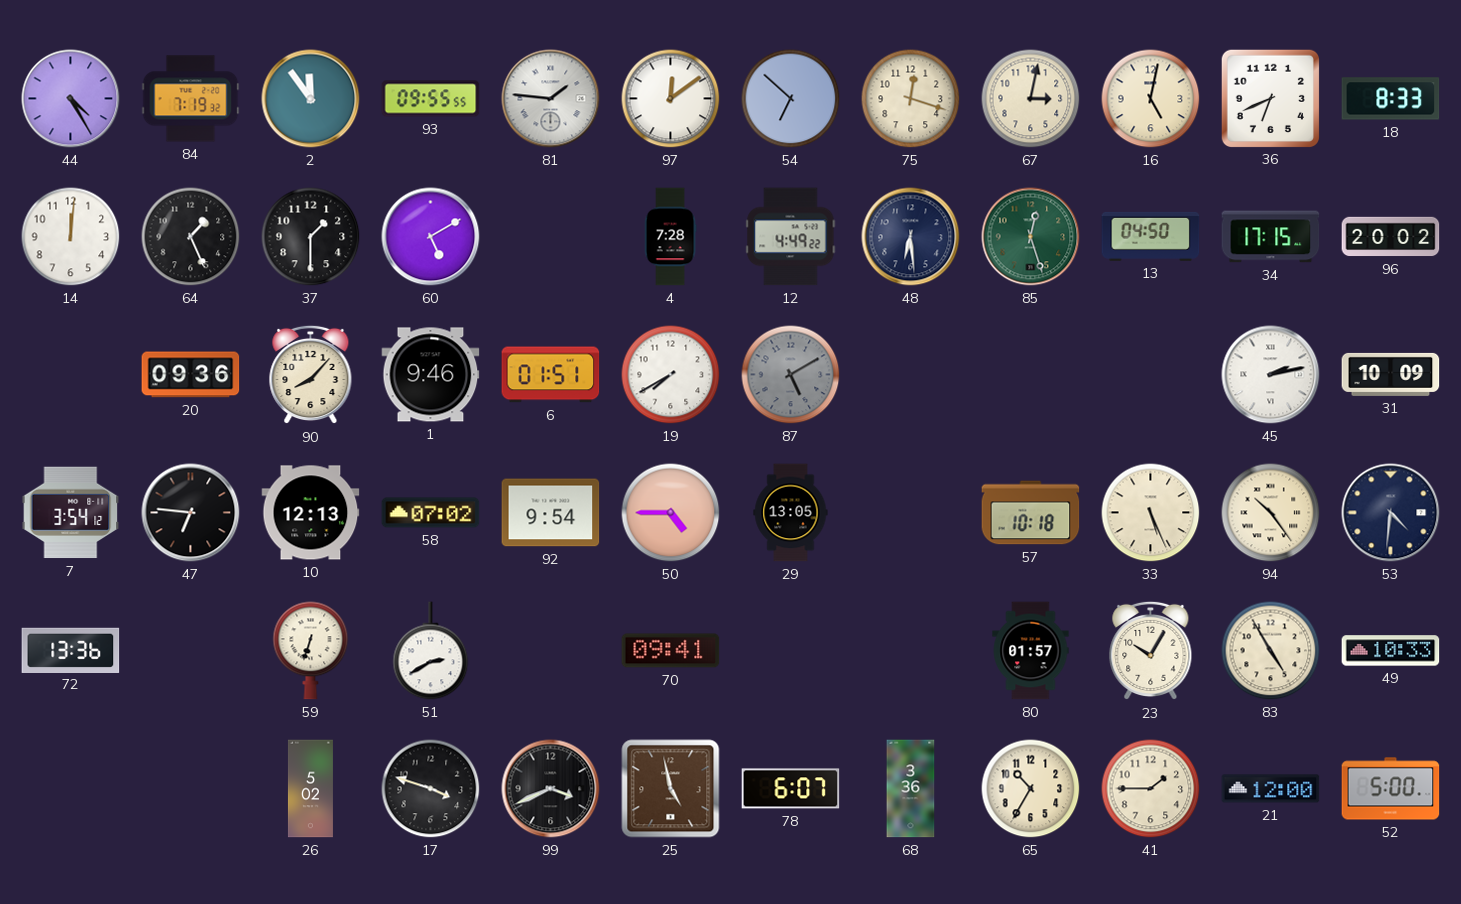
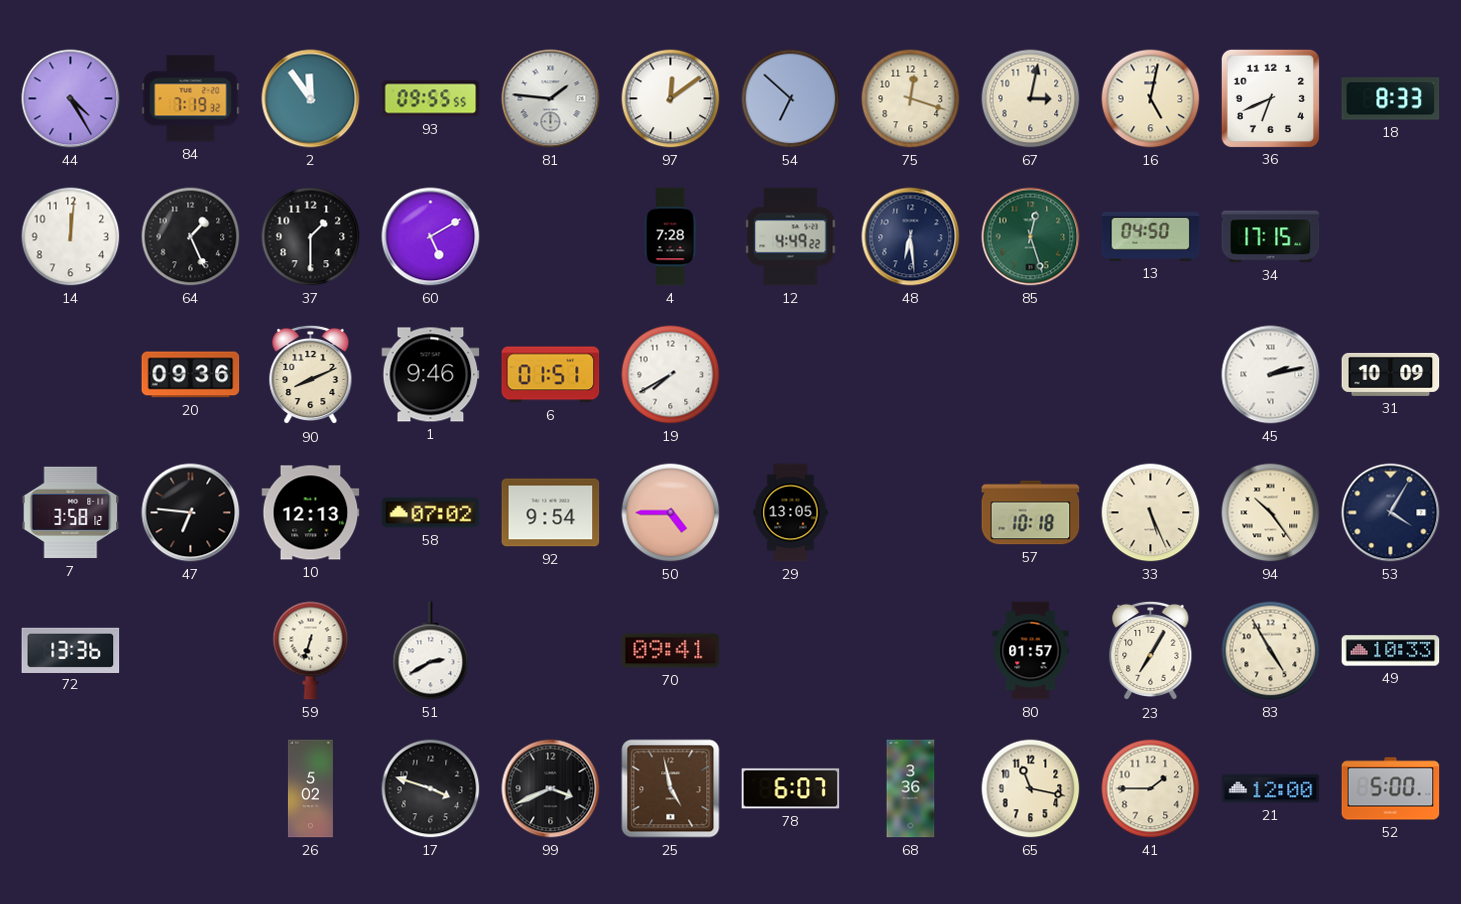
96: 20:02 -> none
90: 8:07 -> 8:11
87: 5:10 -> none
7: 3:54 -> 3:58
53: 4:31 -> 4:05
23: 10:05 -> 7:05
65: 10:35 -> 11:17
